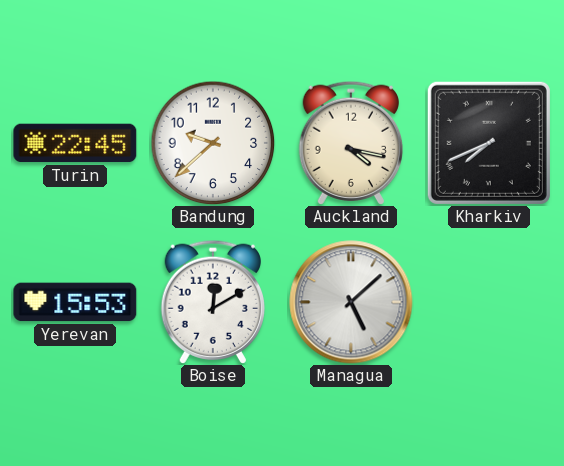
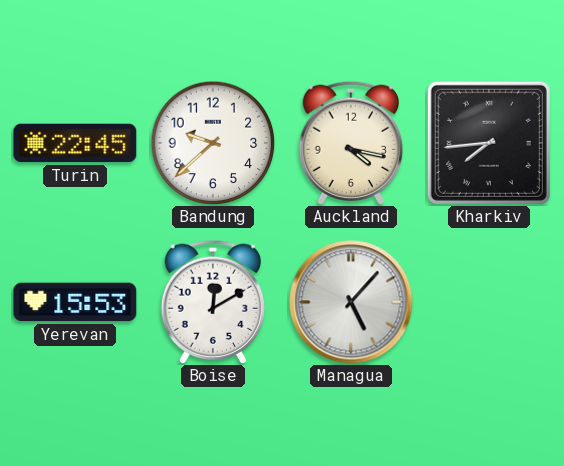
Kharkiv: 7:41 -> 7:44
Managua: 5:08 -> 5:07
